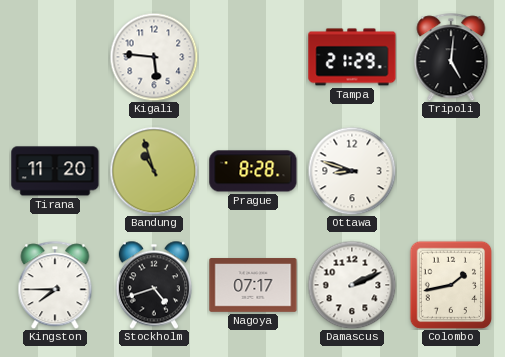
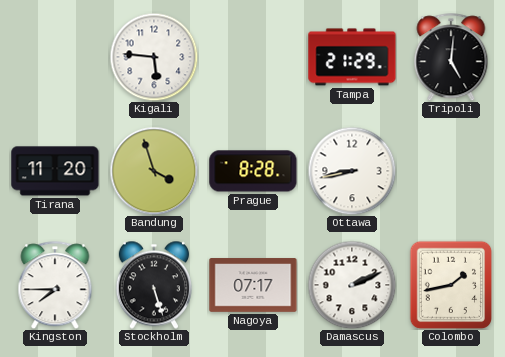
Bandung: 10:57 -> 3:57
Ottawa: 8:48 -> 8:43
Stockholm: 4:42 -> 5:27
